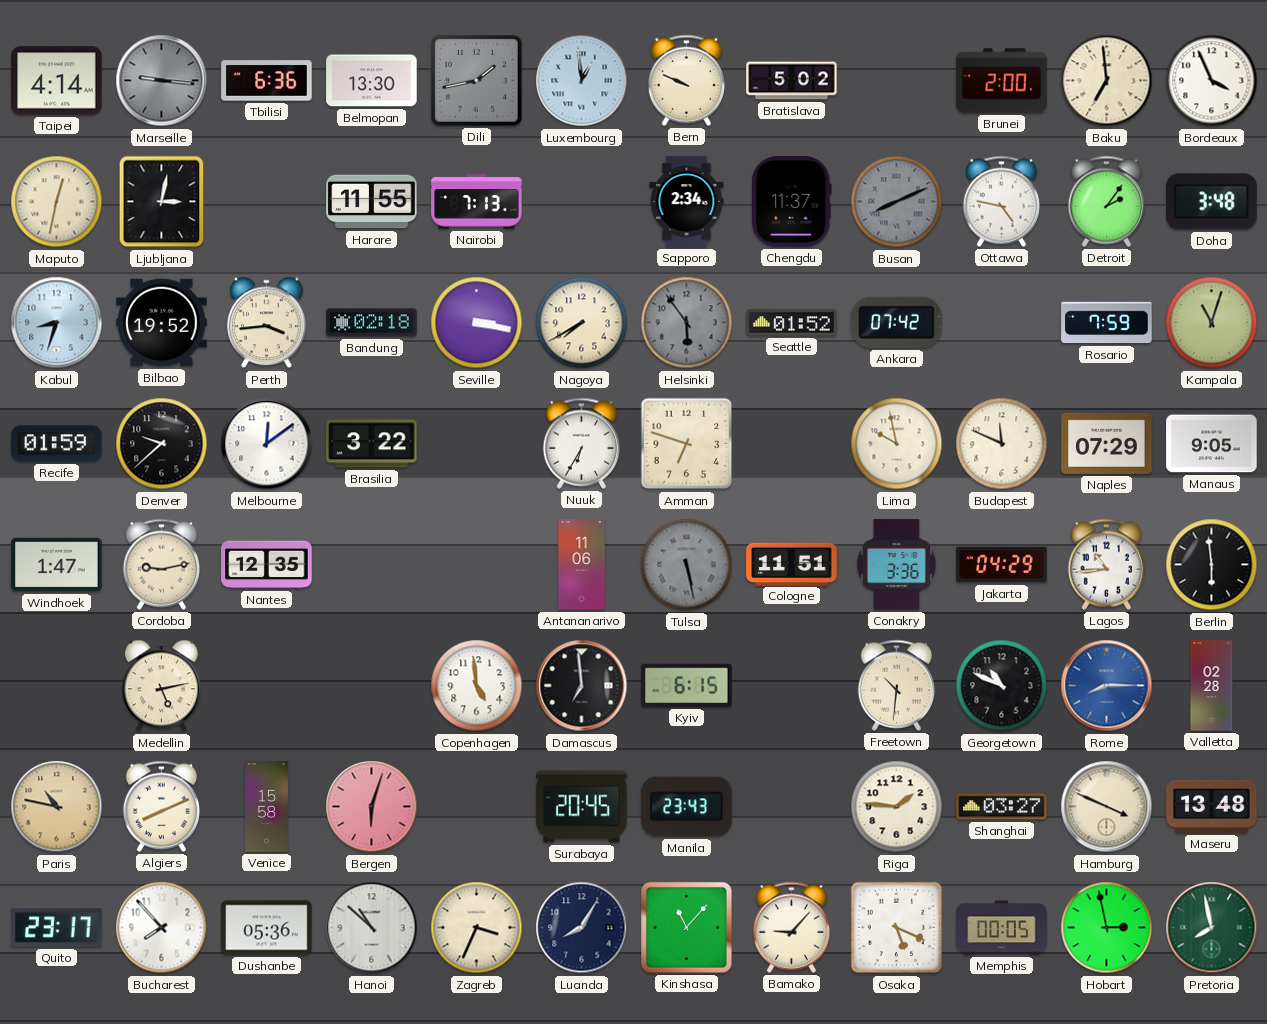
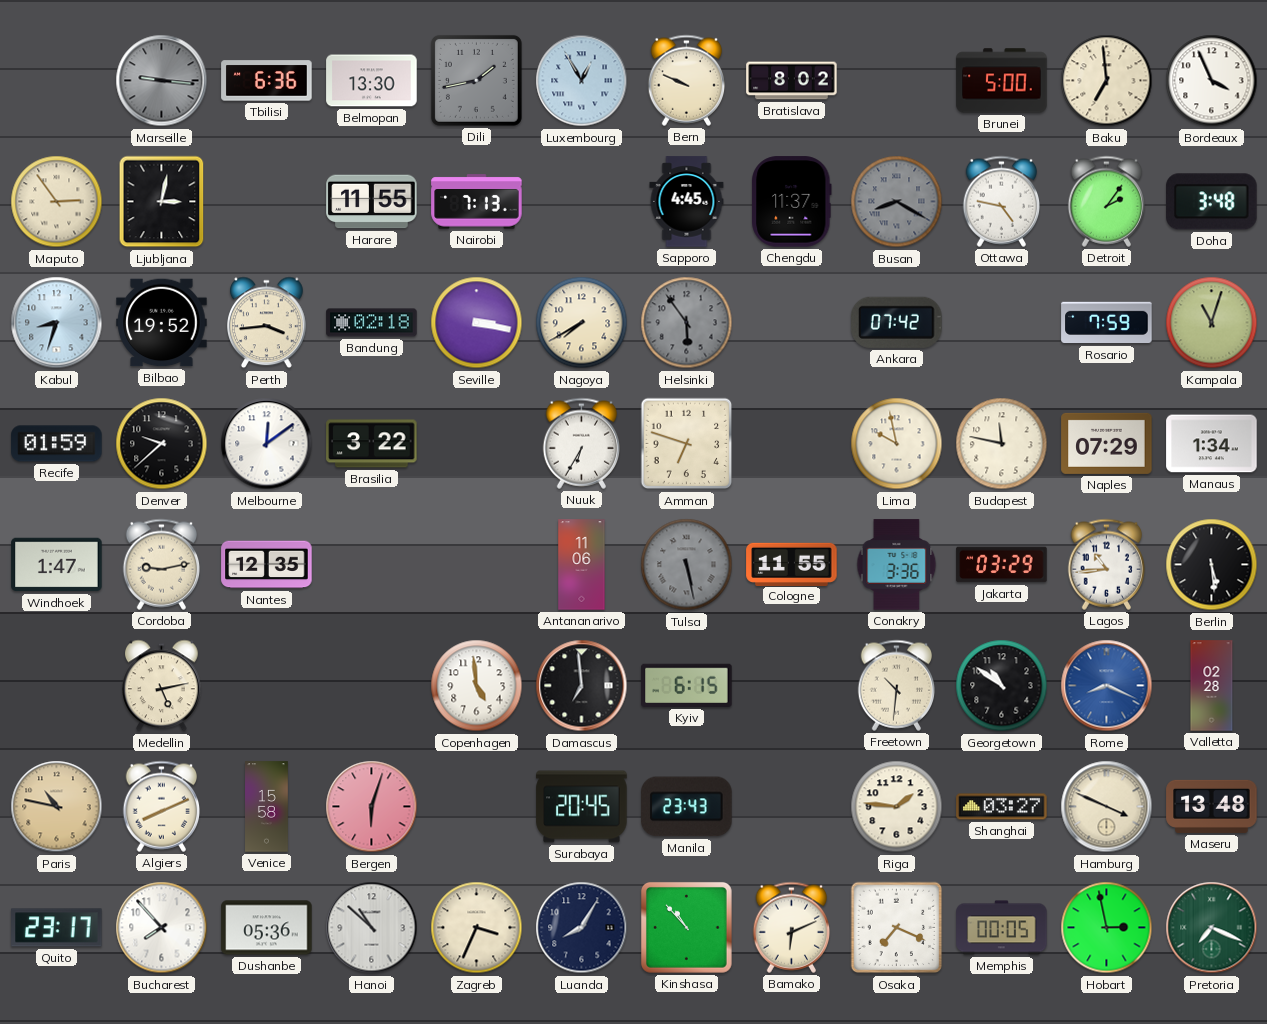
Taipei: 4:14 -> none
Luxembourg: 12:59 -> 12:55
Bratislava: 5:02 -> 8:02
Brunei: 2:00 -> 5:00
Maputo: 12:32 -> 2:54
Sapporo: 2:34 -> 4:45
Busan: 8:11 -> 8:20
Seattle: 01:52 -> none
Budapest: 11:49 -> 11:47
Manaus: 9:05 -> 1:34
Cologne: 11:51 -> 11:55
Jakarta: 04:29 -> 03:29
Berlin: 5:59 -> 5:29
Georgetown: 10:49 -> 10:51
Rome: 8:15 -> 8:19
Kinshasa: 11:07 -> 10:53
Bamako: 9:07 -> 6:11
Osaka: 5:19 -> 7:19
Pretoria: 7:58 -> 7:19
